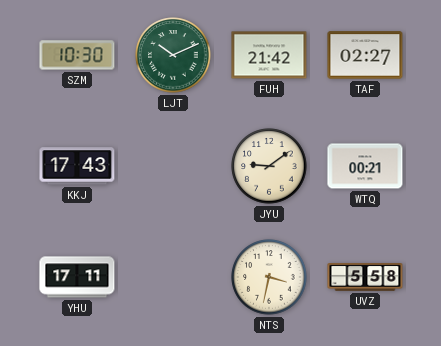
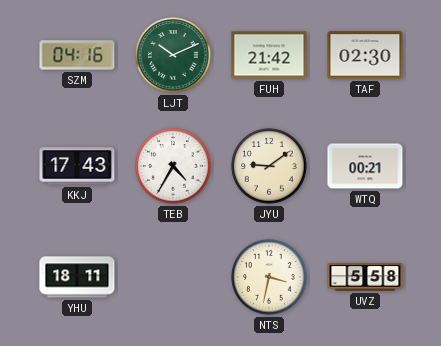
SZM: 10:30 -> 04:16
TAF: 02:27 -> 02:30
TEB: none -> 4:35
YHU: 17:11 -> 18:11
